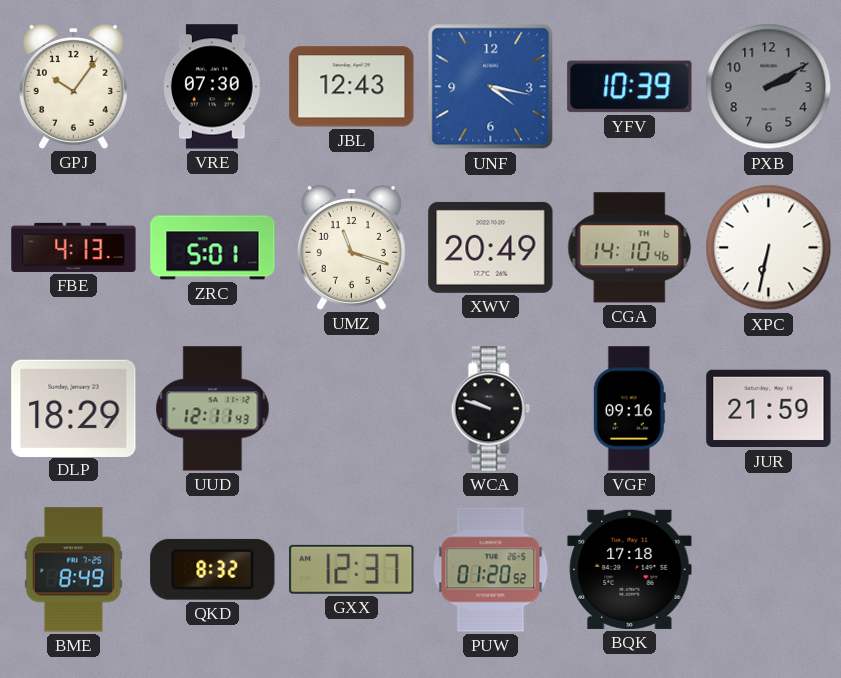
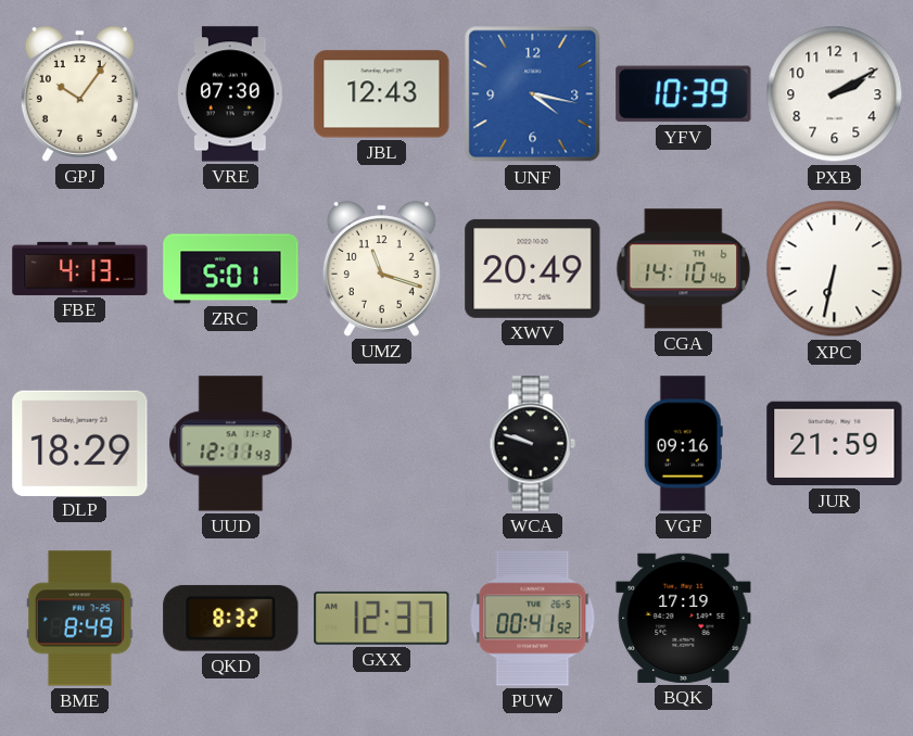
PXB dial: grey -> white
PUW: 01:20 -> 00:41
BQK: 17:18 -> 17:19
